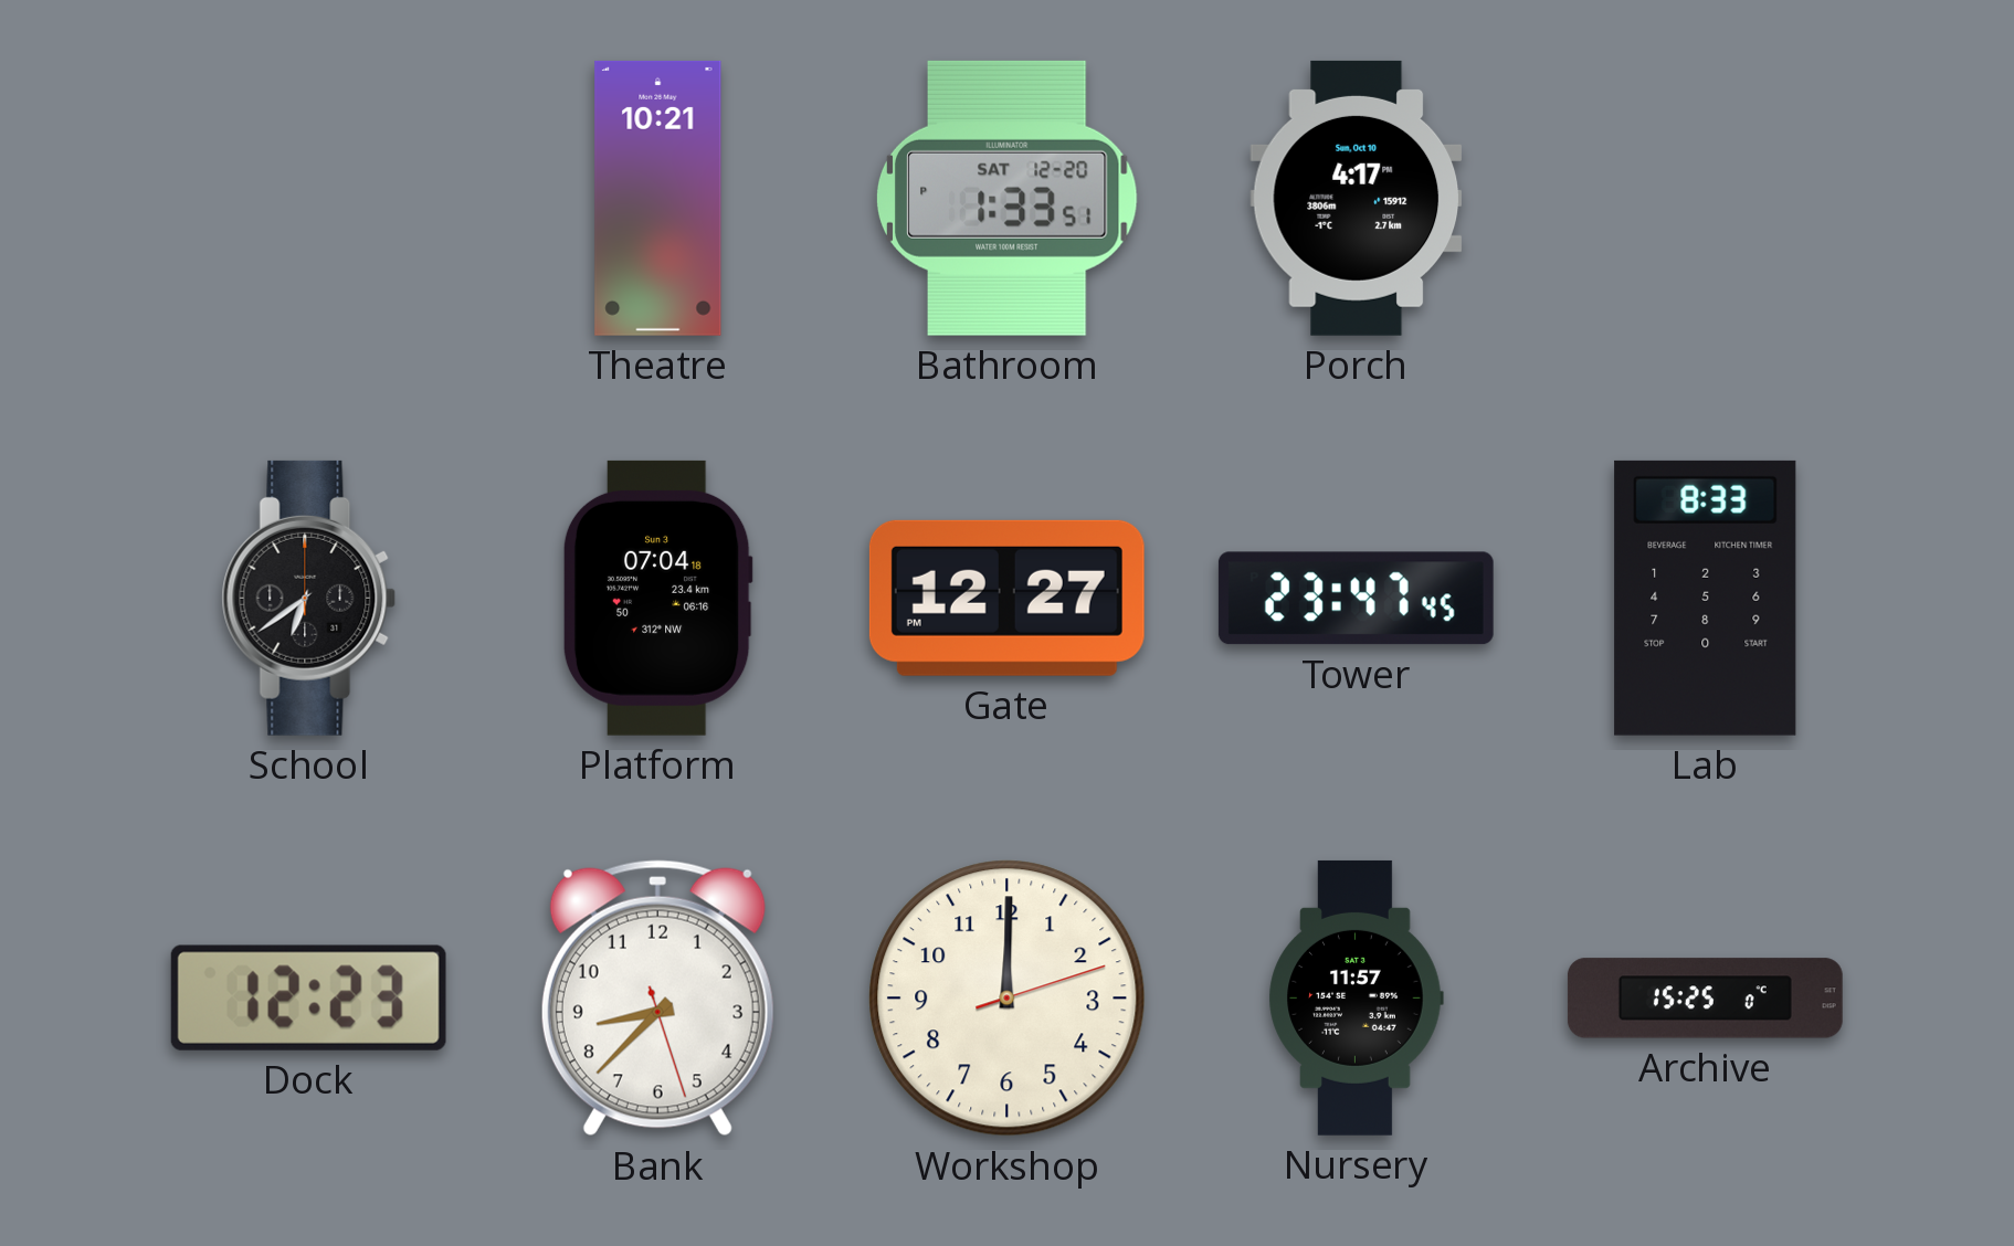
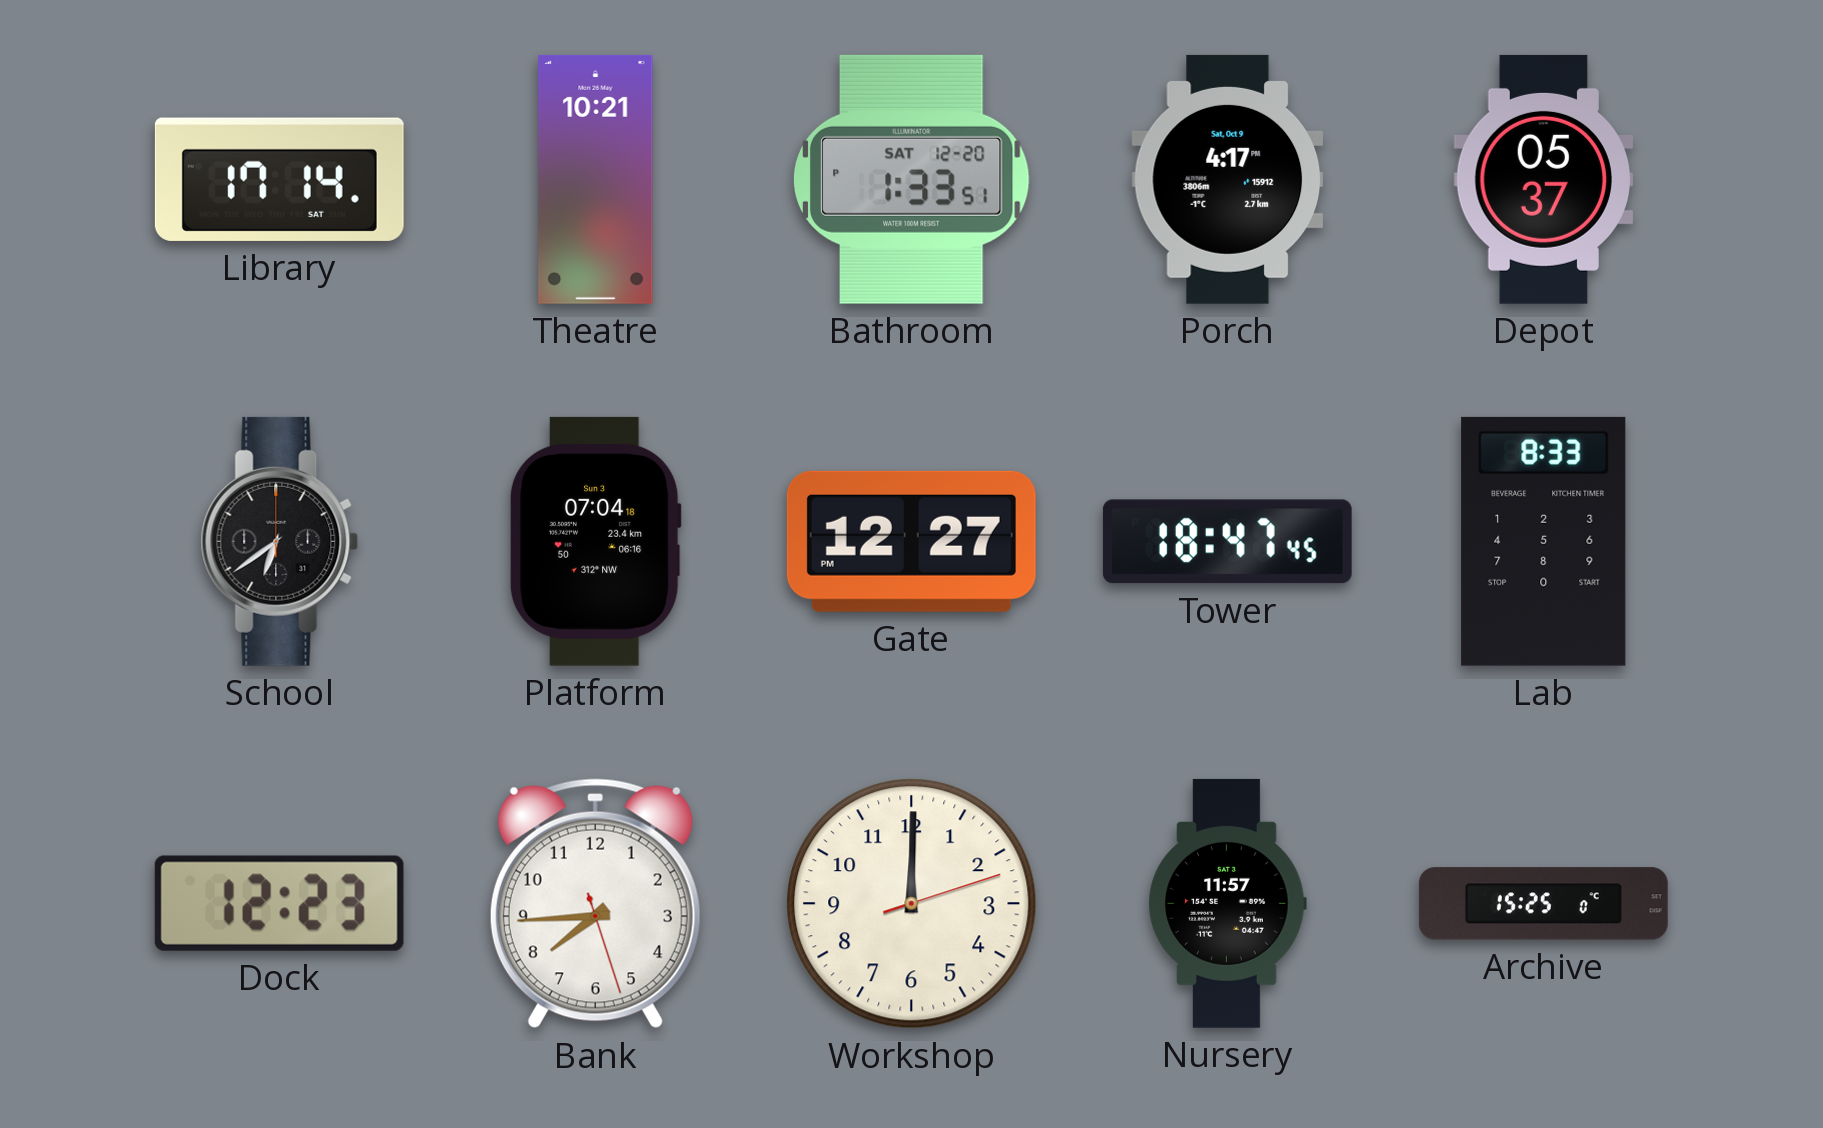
Library: none -> 17:14
Porch date: Sun, Oct 10 -> Sat, Oct 9
Depot: none -> 05:37
Tower: 23:47 -> 18:47
Bank: 8:37 -> 7:44
